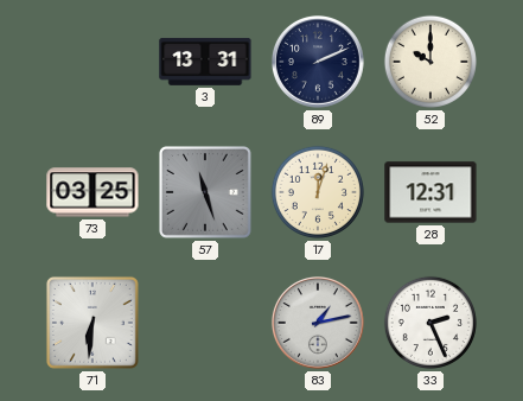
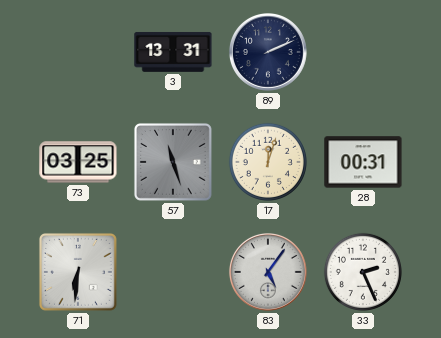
52: 10:00 -> none
28: 12:31 -> 00:31
83: 1:13 -> 5:06
